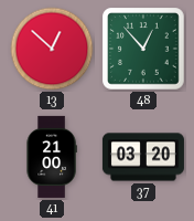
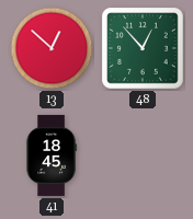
41: 21:00 -> 18:45
37: 03:20 -> none
